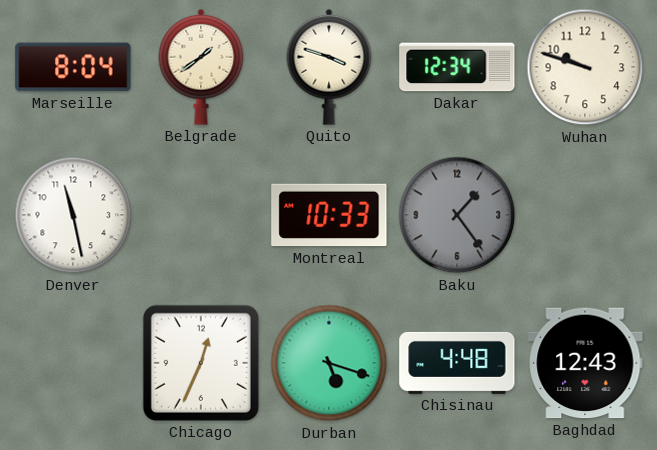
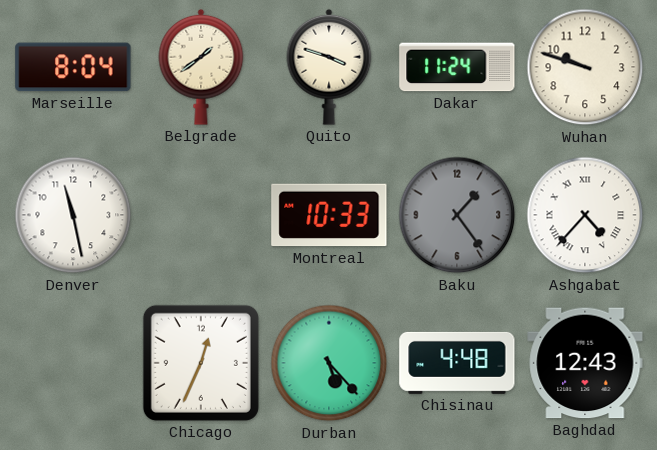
Dakar: 12:34 -> 11:24
Ashgabat: none -> 4:37
Durban: 5:18 -> 5:23
